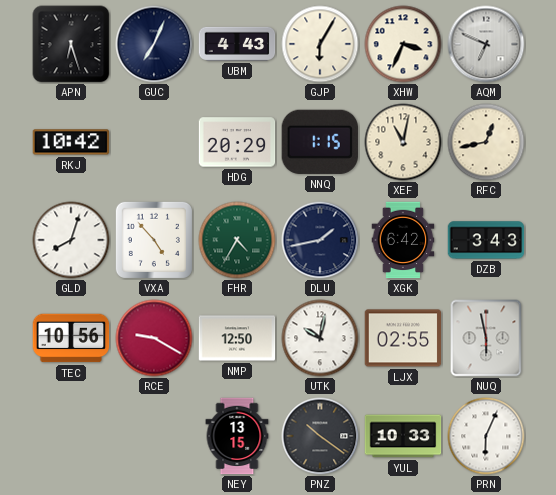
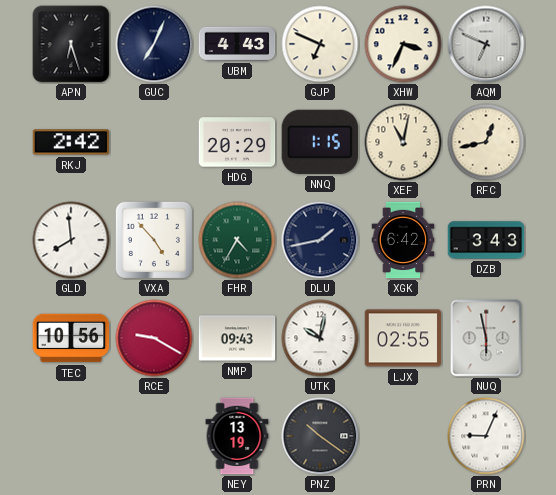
GJP: 6:05 -> 6:49
RKJ: 10:42 -> 2:42
GLD: 8:03 -> 7:59
NMP: 12:50 -> 09:43
NEY: 13:15 -> 13:19
YUL: 10:33 -> none
PRN: 6:04 -> 9:04
